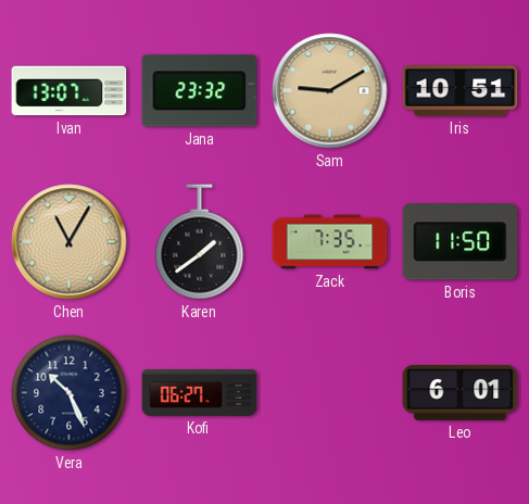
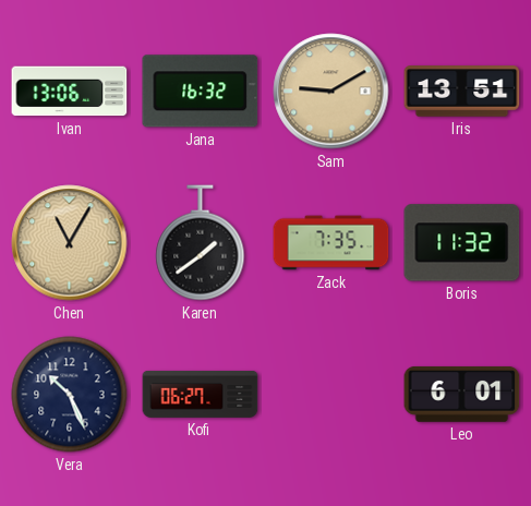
Ivan: 13:07 -> 13:06
Jana: 23:32 -> 16:32
Iris: 10:51 -> 13:51
Boris: 11:50 -> 11:32
